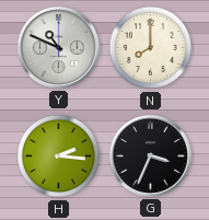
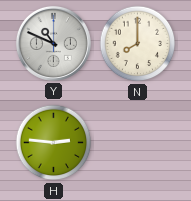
H: 2:16 -> 2:46
G: 3:34 -> none
